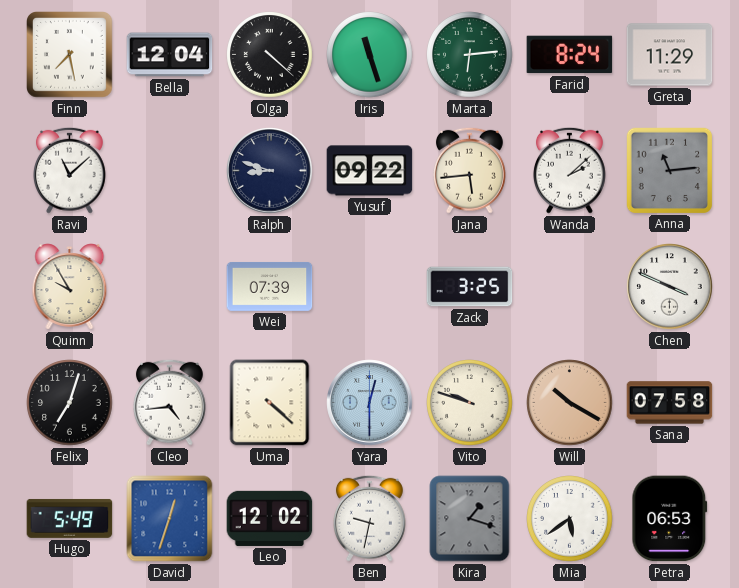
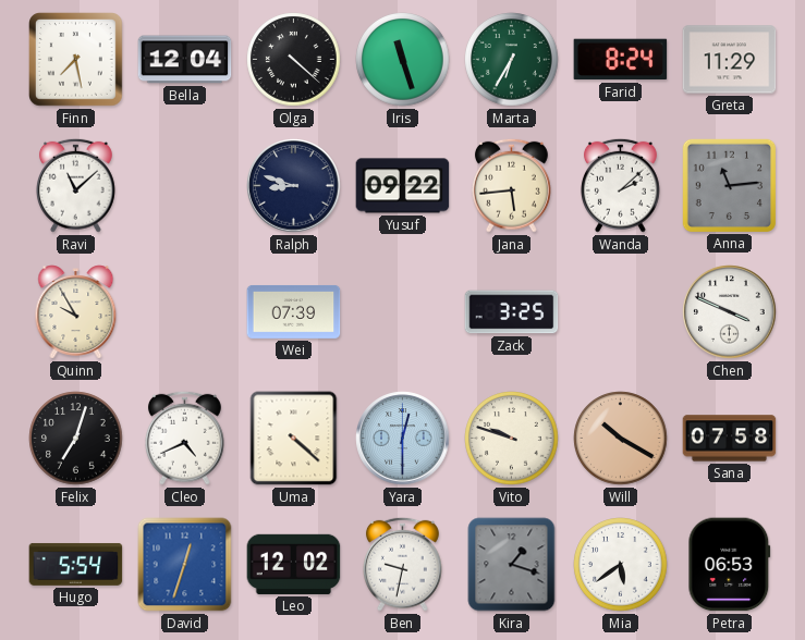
Marta: 6:14 -> 6:35
Cleo: 4:44 -> 4:41
Hugo: 5:49 -> 5:54
